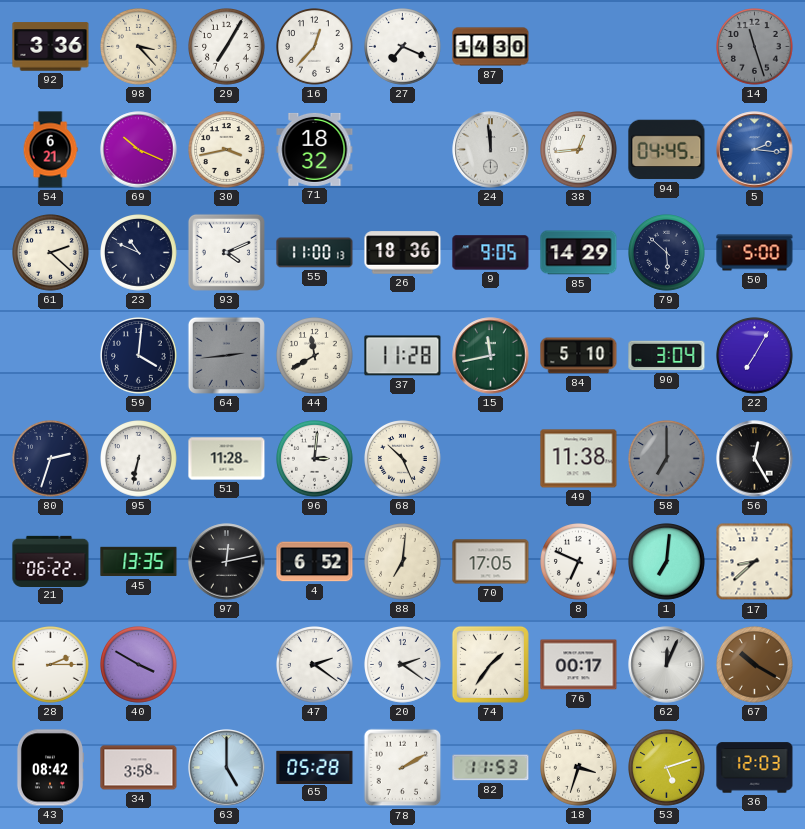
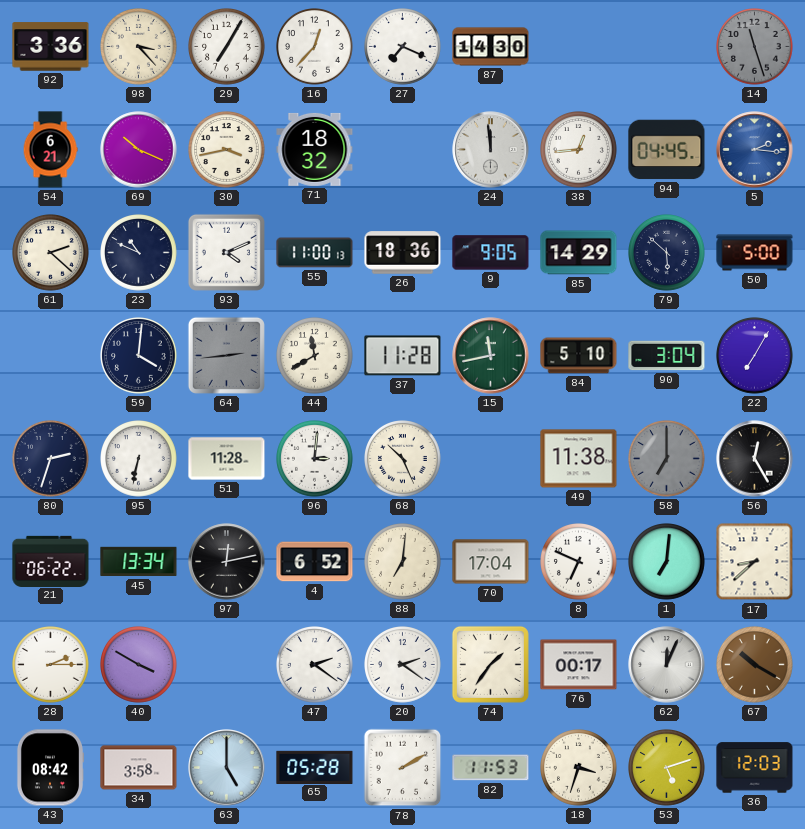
45: 13:35 -> 13:34
70: 17:05 -> 17:04
